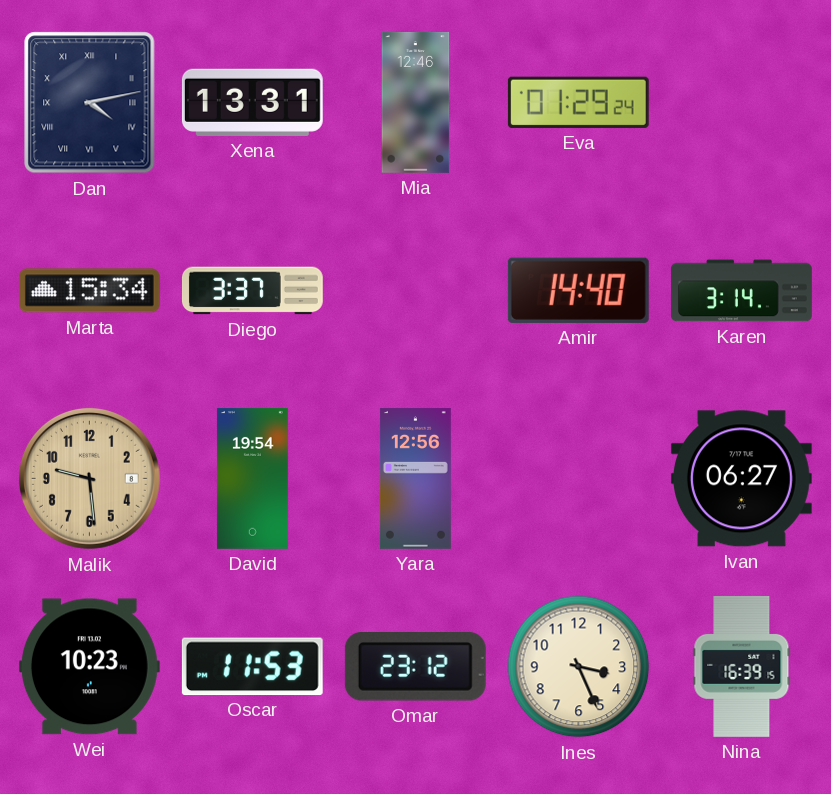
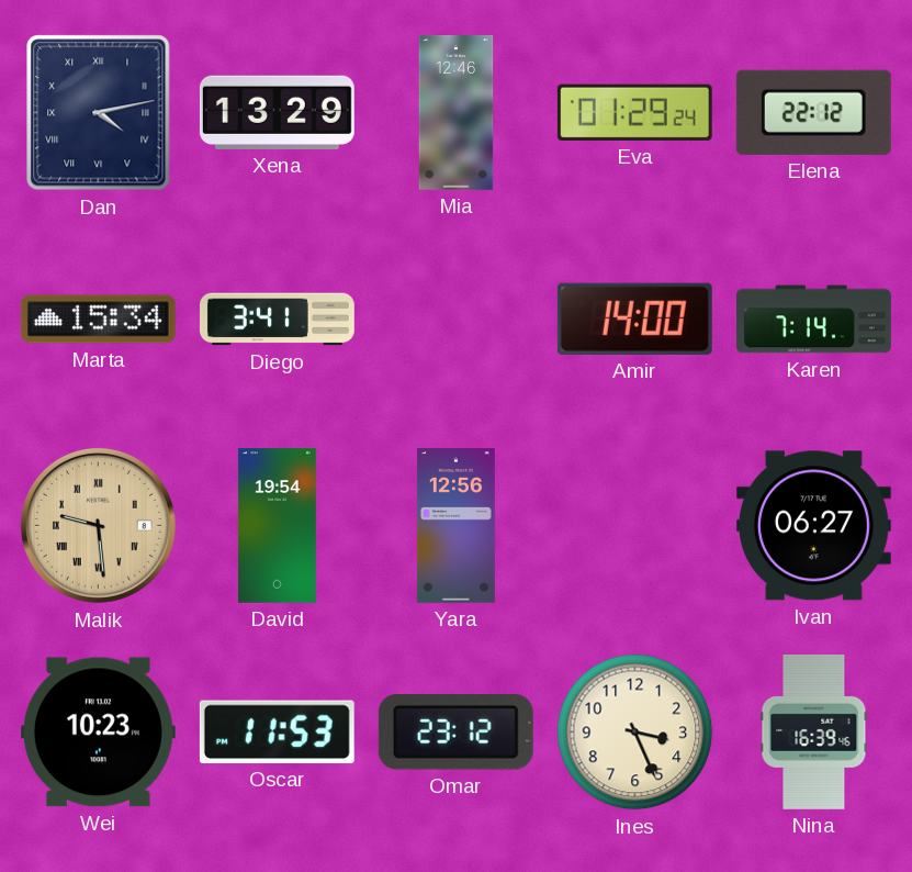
Xena: 13:31 -> 13:29
Elena: none -> 22:12
Diego: 3:37 -> 3:41
Amir: 14:40 -> 14:00
Karen: 3:14 -> 7:14
Malik numerals: Arabic -> Roman
Nina: 16:39:15 -> 16:39:46
